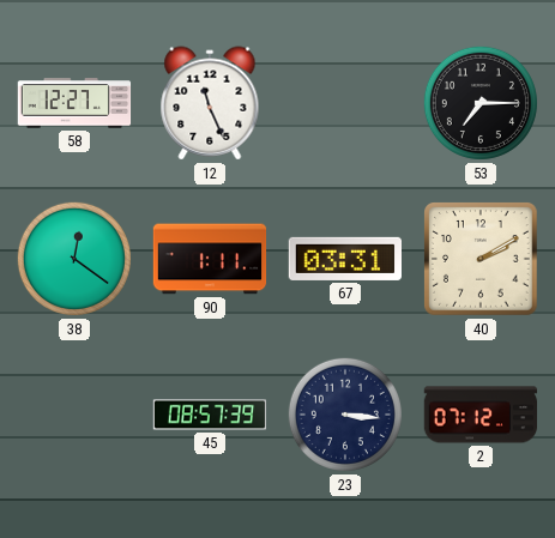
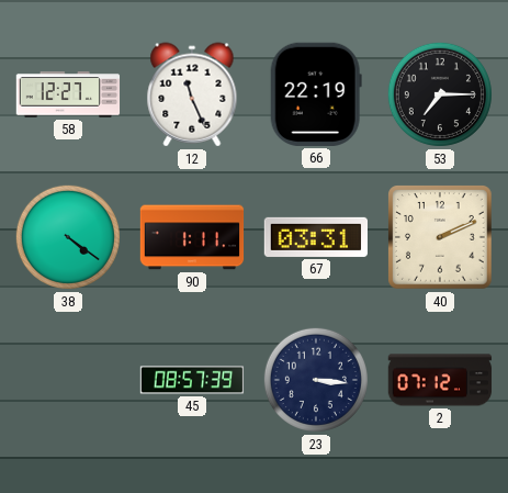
66: none -> 22:19
38: 12:21 -> 4:21
40: 2:10 -> 2:11
